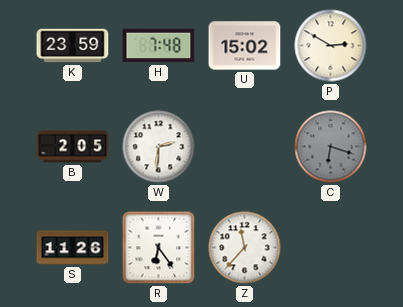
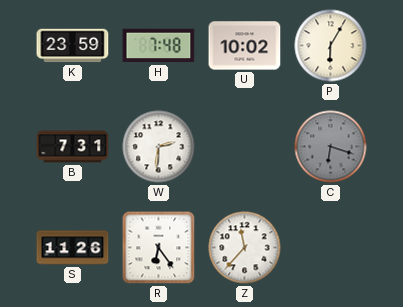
U: 15:02 -> 10:02
P: 2:50 -> 6:05
B: 2:05 -> 7:31
